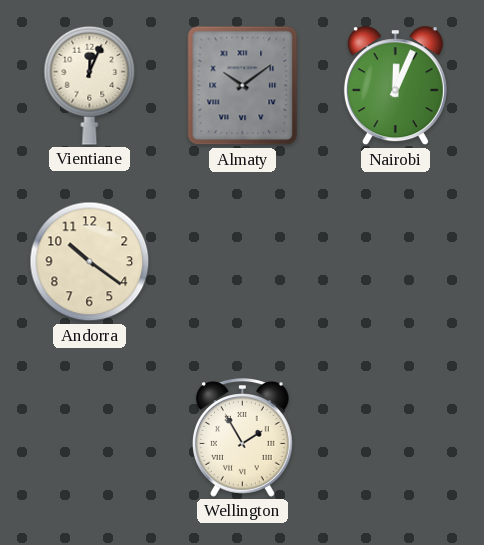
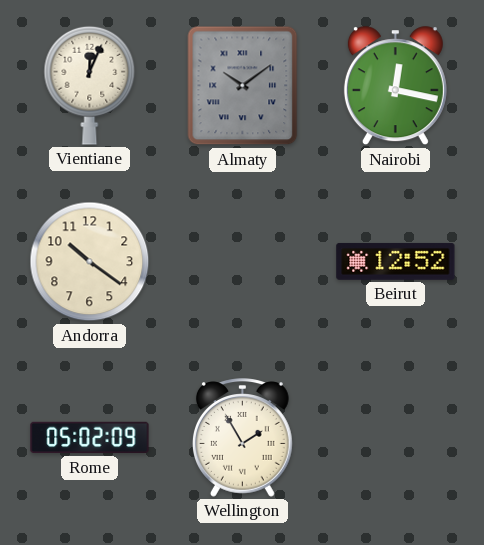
Nairobi: 12:04 -> 12:17
Beirut: none -> 12:52
Rome: none -> 05:02
